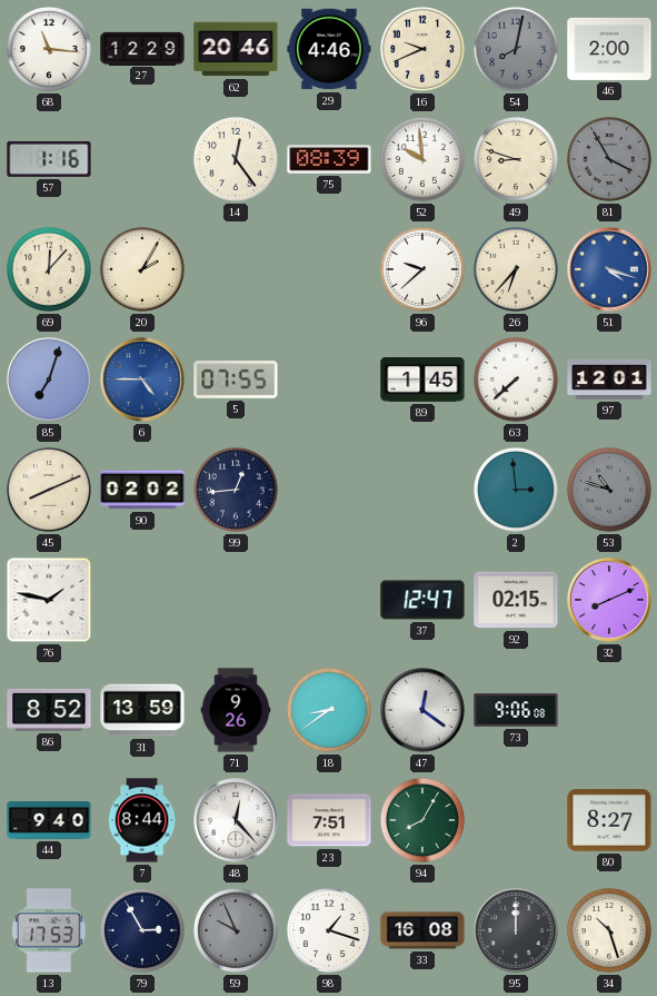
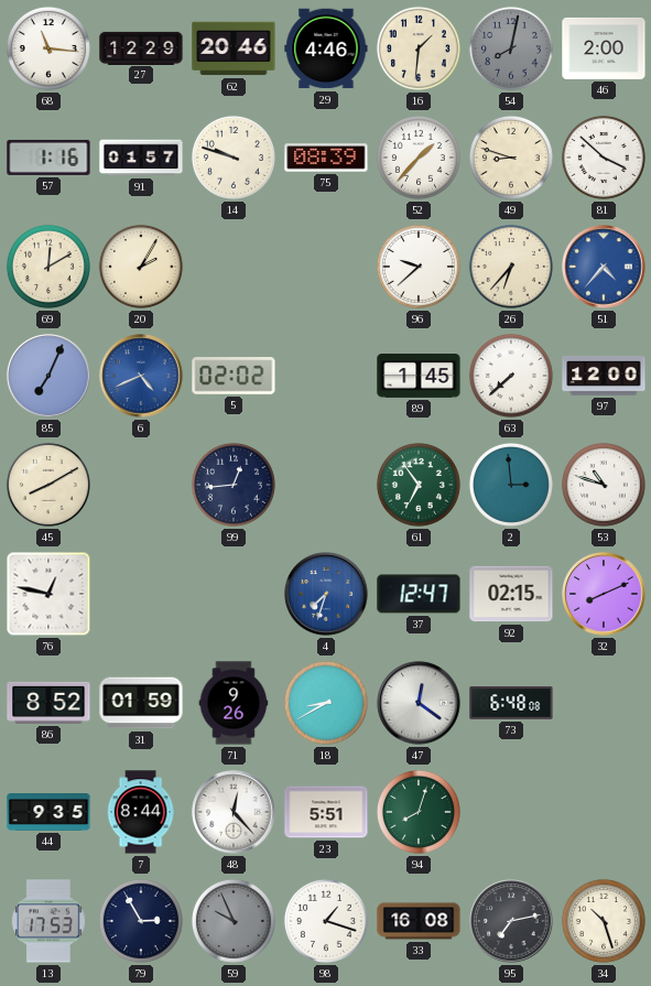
16: 9:41 -> 1:31
91: none -> 01:57
14: 12:24 -> 9:48
52: 9:59 -> 1:37
81: 3:55 -> 3:52
81 dial: grey -> white
69: 12:07 -> 12:10
51: 4:18 -> 4:37
85: 7:03 -> 7:04
6: 4:45 -> 4:41
5: 07:55 -> 02:02
97: 12:01 -> 12:00
45: 8:11 -> 8:10
90: 02:02 -> none
61: none -> 6:54
53 dial: grey -> white
76: 1:47 -> 12:47
4: none -> 7:33
31: 13:59 -> 01:59
18: 8:39 -> 8:40
73: 9:06 -> 6:48
44: 9:40 -> 9:35
23: 7:51 -> 5:51
94: 8:05 -> 8:03
80: 8:27 -> none
95: 12:00 -> 7:13
